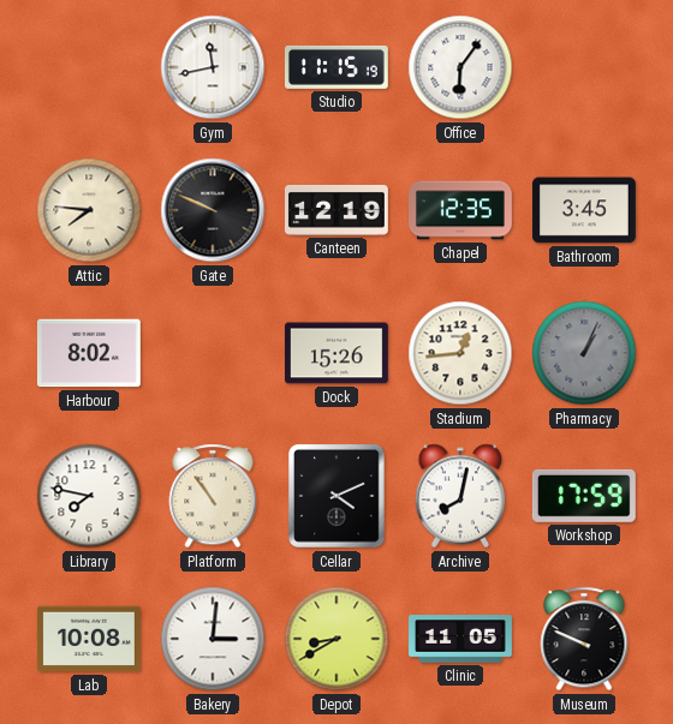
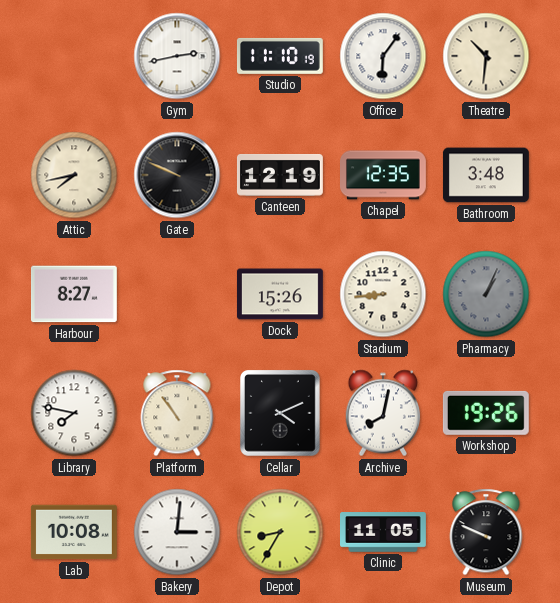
Gym: 11:43 -> 2:43
Studio: 11:15 -> 11:10
Theatre: none -> 10:31
Attic: 7:46 -> 7:43
Bathroom: 3:45 -> 3:48
Harbour: 8:02 -> 8:27
Stadium: 12:44 -> 8:44
Workshop: 17:59 -> 19:26
Depot: 8:40 -> 8:35
